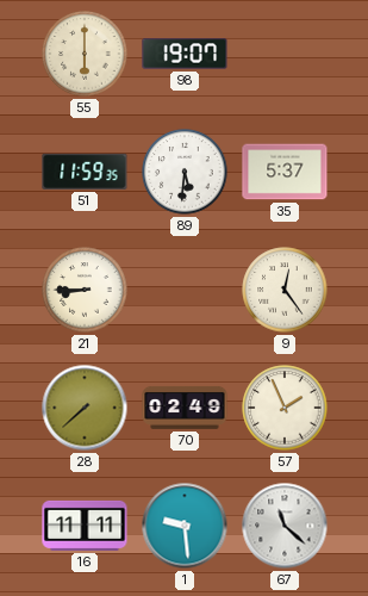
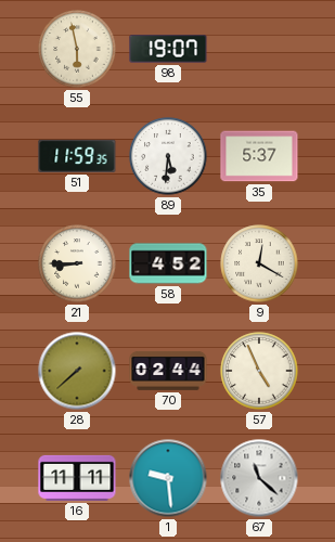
55: 6:00 -> 5:58
58: none -> 4:52
9: 12:24 -> 12:20
70: 02:49 -> 02:44
57: 1:56 -> 4:56
